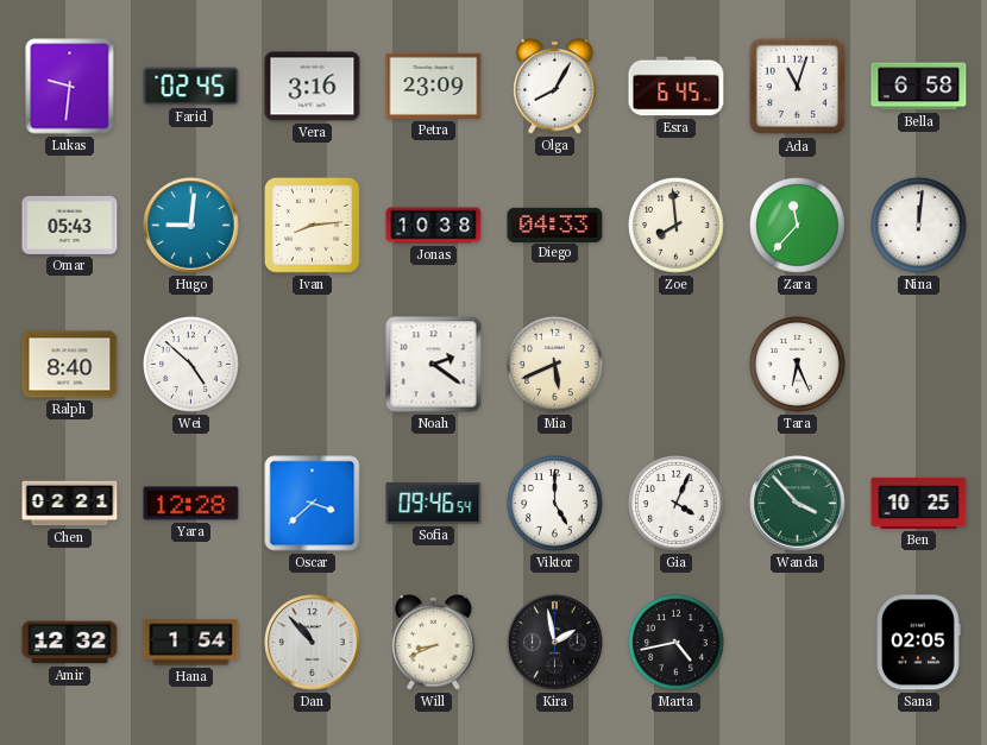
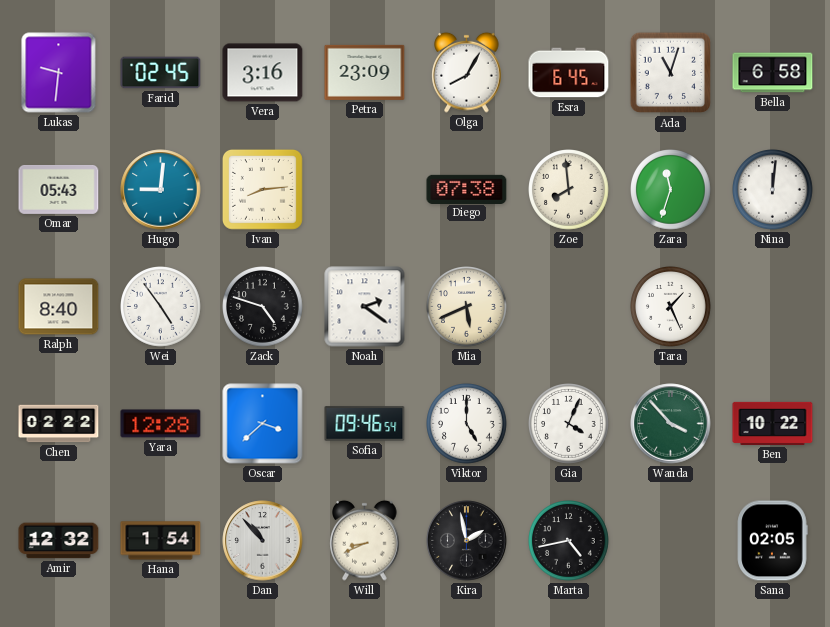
Jonas: 10:38 -> none
Diego: 04:33 -> 07:38
Zara: 11:37 -> 11:33
Wei: 4:52 -> 4:54
Zack: none -> 4:48
Tara: 6:26 -> 1:26
Chen: 02:21 -> 02:22
Ben: 10:25 -> 10:22
